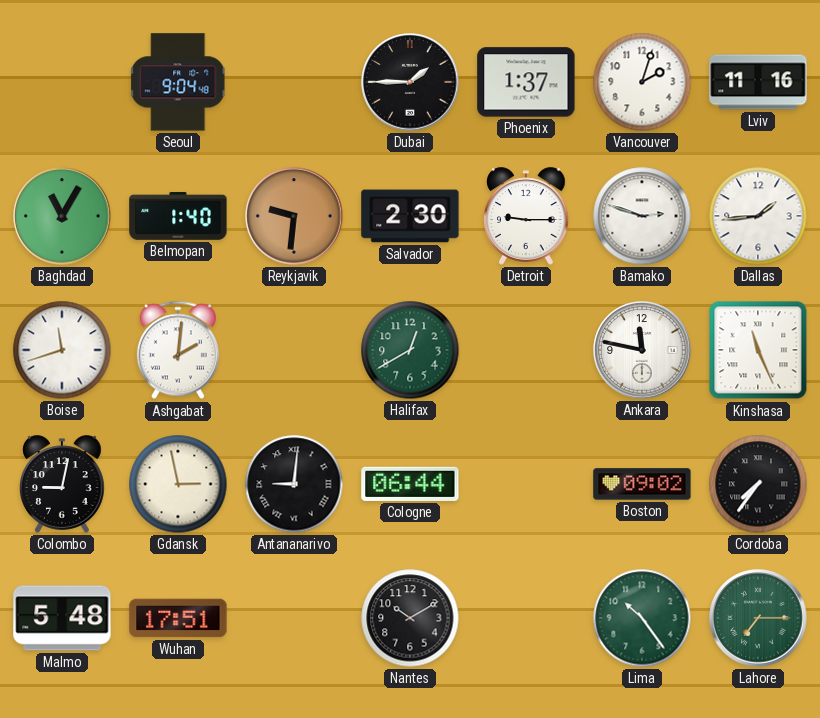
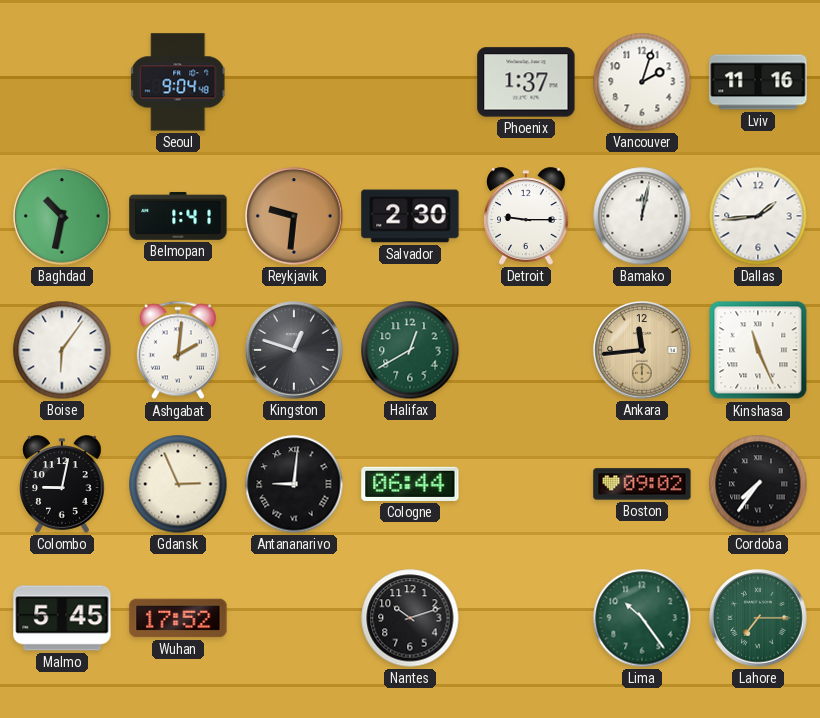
Dubai: 1:45 -> none
Baghdad: 11:05 -> 10:32
Belmopan: 1:40 -> 1:41
Bamako: 2:48 -> 12:02
Boise: 11:42 -> 6:06
Kingston: none -> 12:48
Ankara: 11:47 -> 11:44
Ankara dial: white -> champagne
Gdansk: 2:58 -> 2:56
Malmo: 5:48 -> 5:45
Wuhan: 17:51 -> 17:52
Nantes: 10:10 -> 10:12
